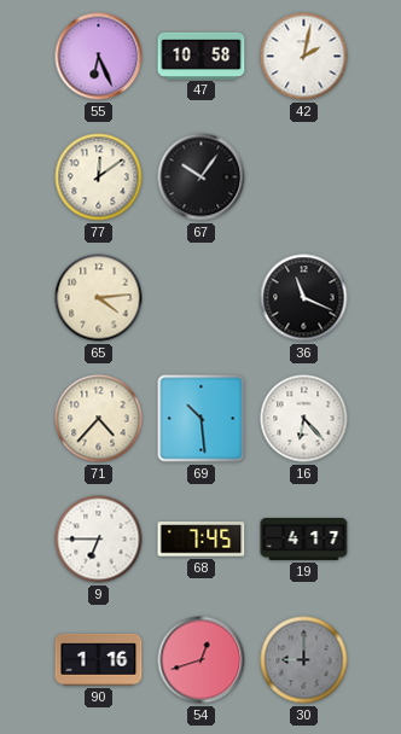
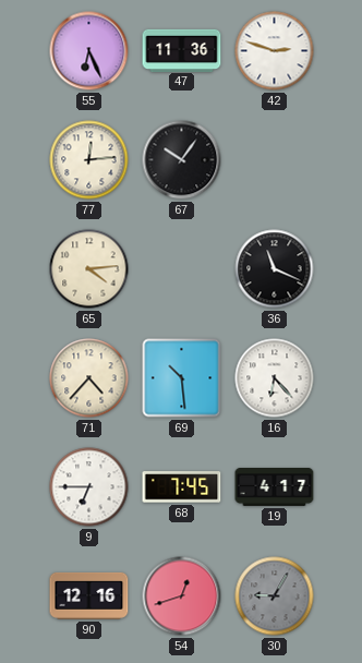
47: 10:58 -> 11:36
42: 2:02 -> 2:48
77: 12:09 -> 12:14
90: 1:16 -> 12:16
30: 9:00 -> 9:05
